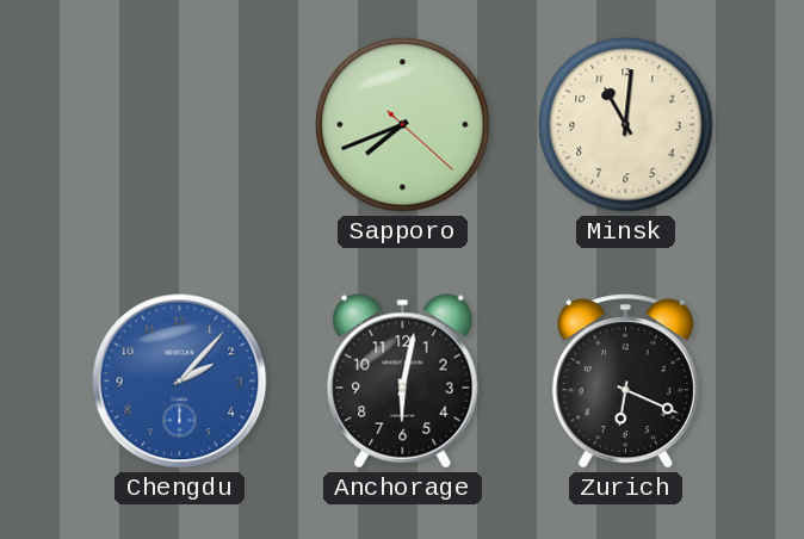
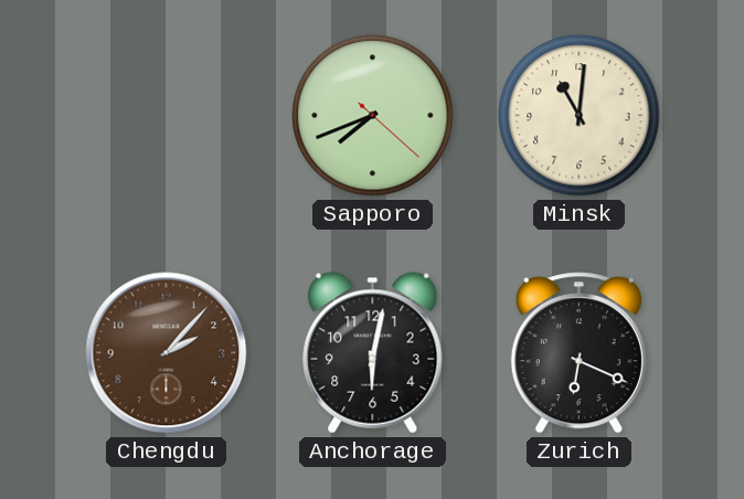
Chengdu dial: blue -> brown
